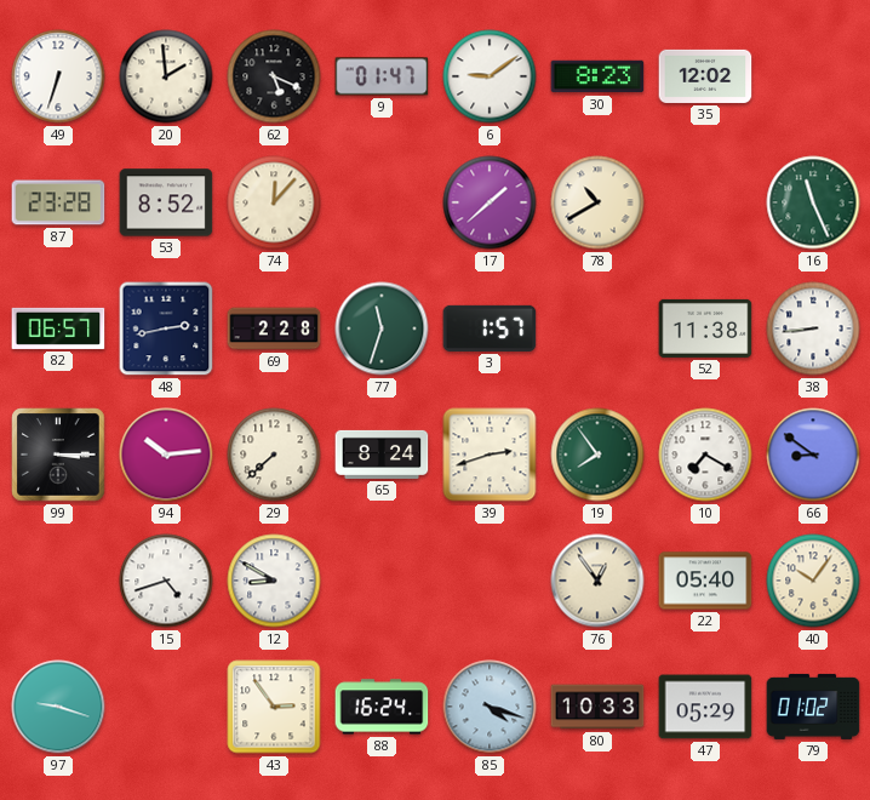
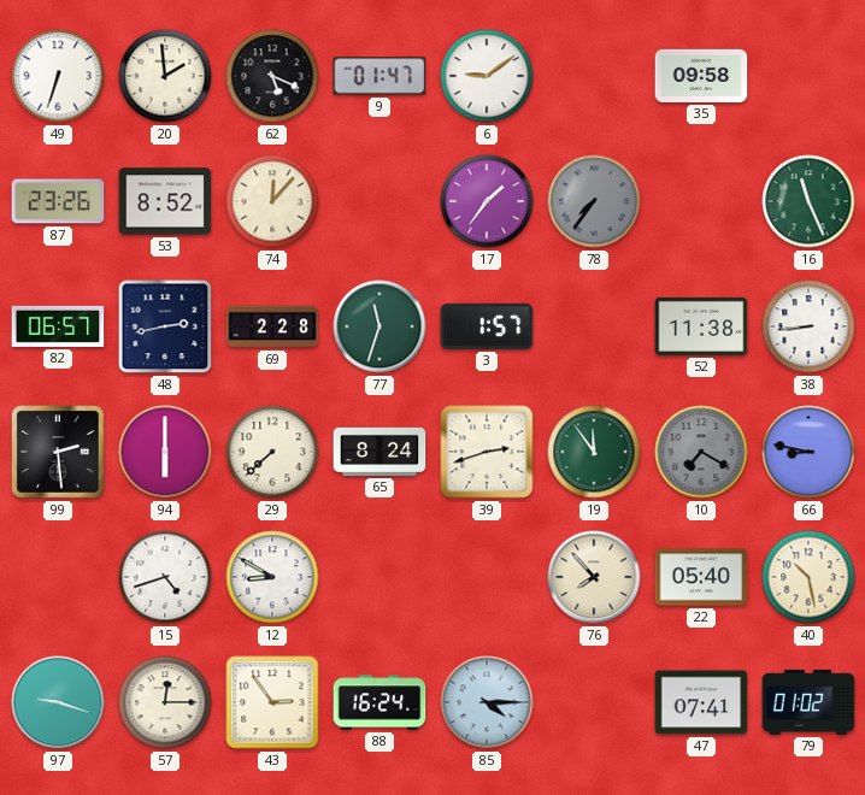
30: 8:23 -> none
35: 12:02 -> 09:58
87: 23:28 -> 23:26
17: 1:38 -> 1:36
78: 10:40 -> 7:36
78 dial: cream -> grey
99: 3:15 -> 2:29
94: 10:14 -> 6:00
19: 7:54 -> 11:54
10 dial: white -> grey
66: 8:51 -> 8:47
76: 12:54 -> 7:53
40: 10:06 -> 10:28
57: none -> 12:15
85: 4:18 -> 4:15
80: 10:33 -> none
47: 05:29 -> 07:41
